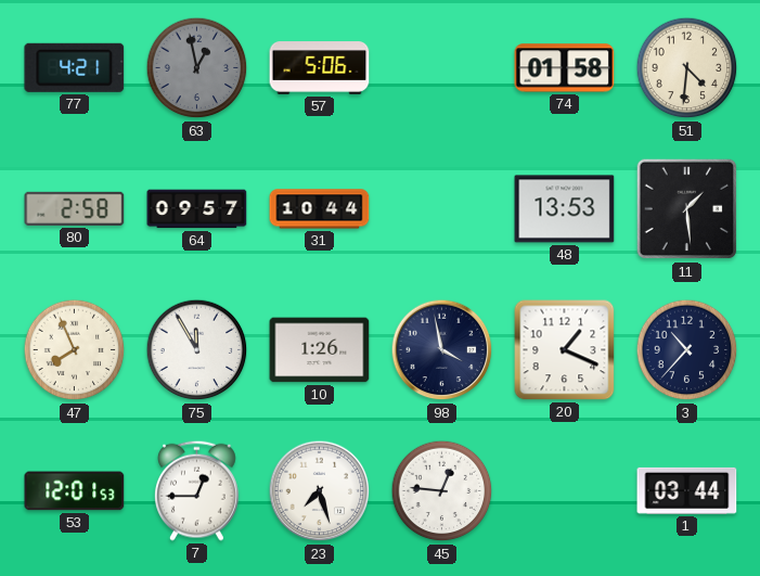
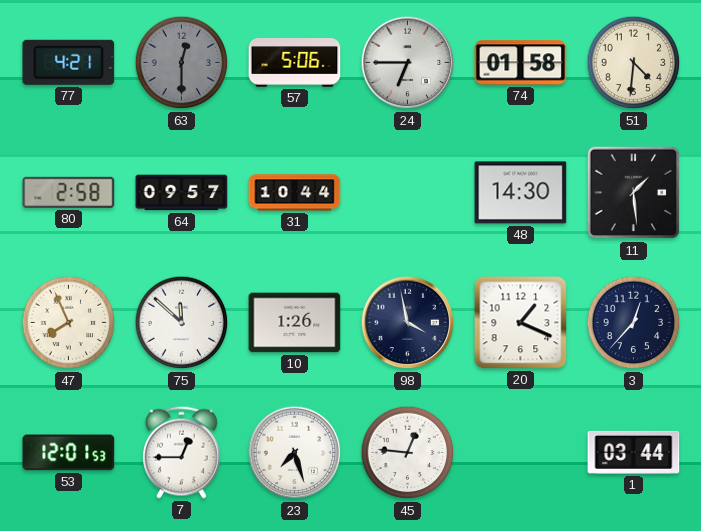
63: 12:58 -> 12:30
24: none -> 6:45
48: 13:53 -> 14:30
75: 11:55 -> 11:52
3: 10:37 -> 12:37
